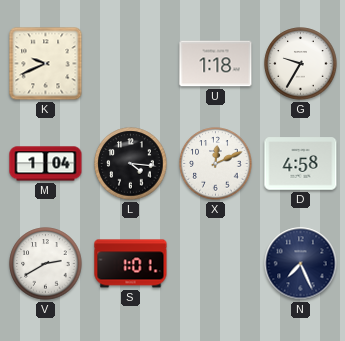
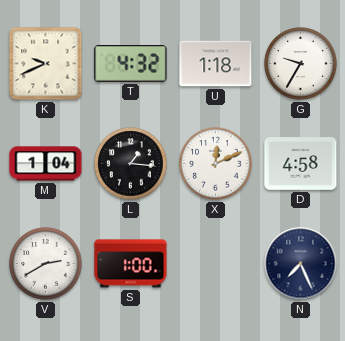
T: none -> 4:32
L: 4:16 -> 1:16
S: 1:01 -> 1:00
